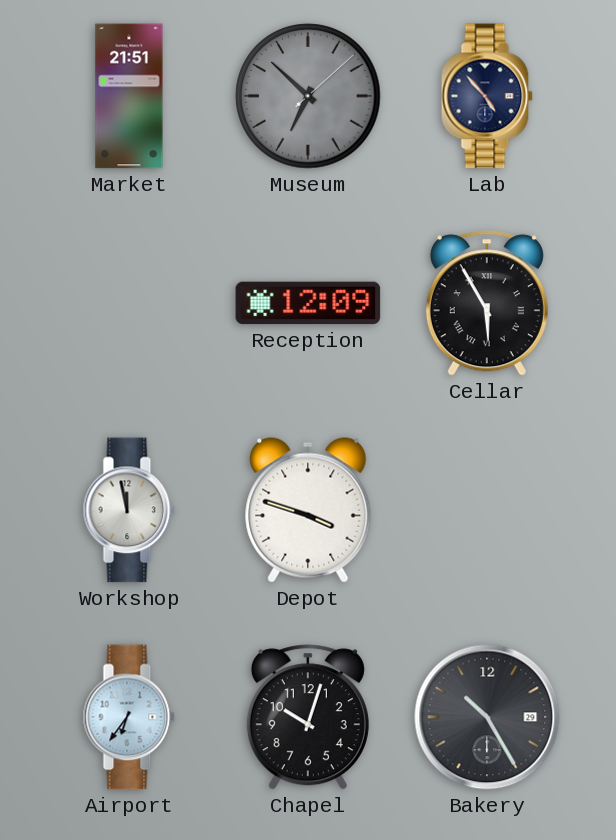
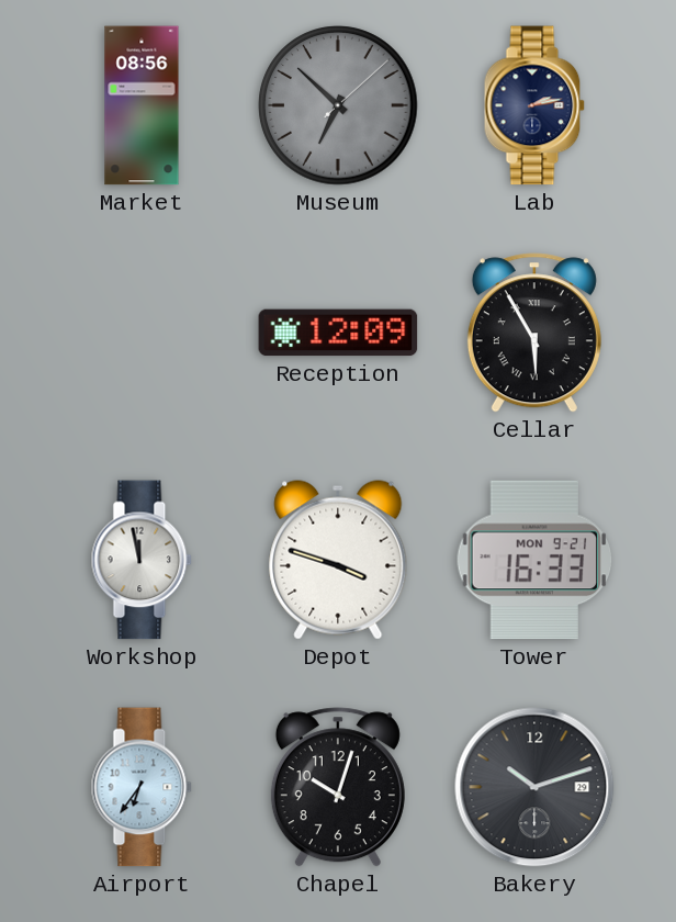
Market: 21:51 -> 08:56
Lab: 4:53 -> 2:13
Tower: none -> 16:33
Bakery: 10:25 -> 10:12
